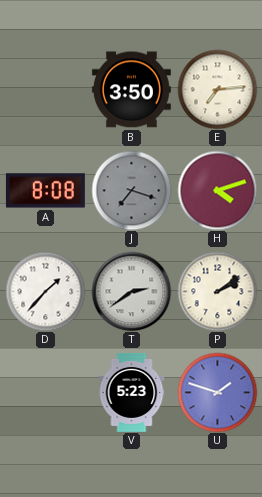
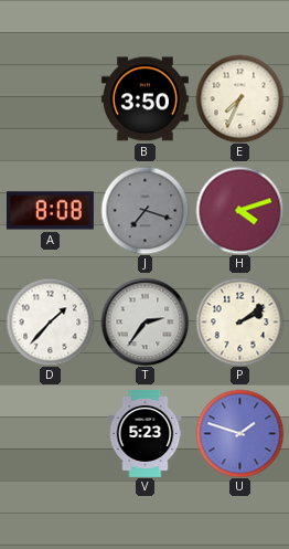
E: 7:14 -> 7:34
T: 2:39 -> 2:36
